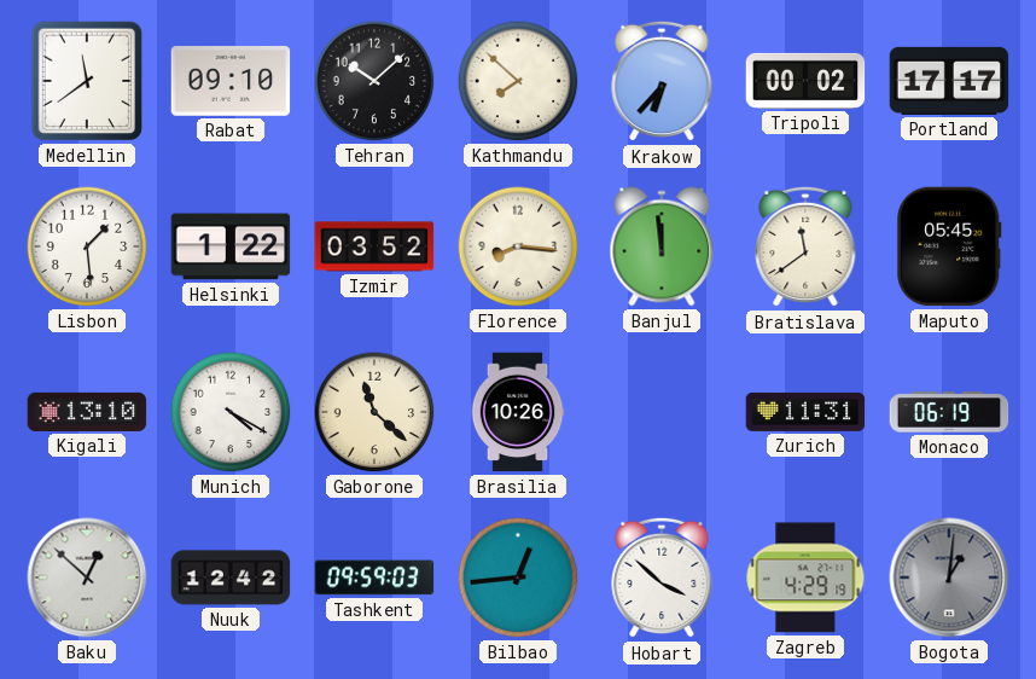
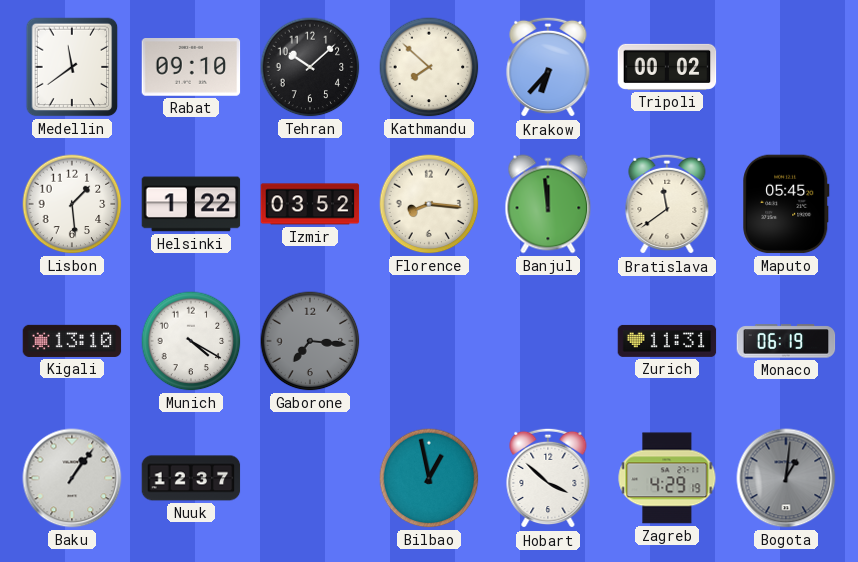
Portland: 17:17 -> none
Gaborone: 11:22 -> 7:16
Gaborone dial: cream -> grey
Brasilia: 10:26 -> none
Baku: 12:52 -> 1:06
Nuuk: 12:42 -> 12:37
Tashkent: 09:59 -> none
Bilbao: 12:44 -> 12:58
